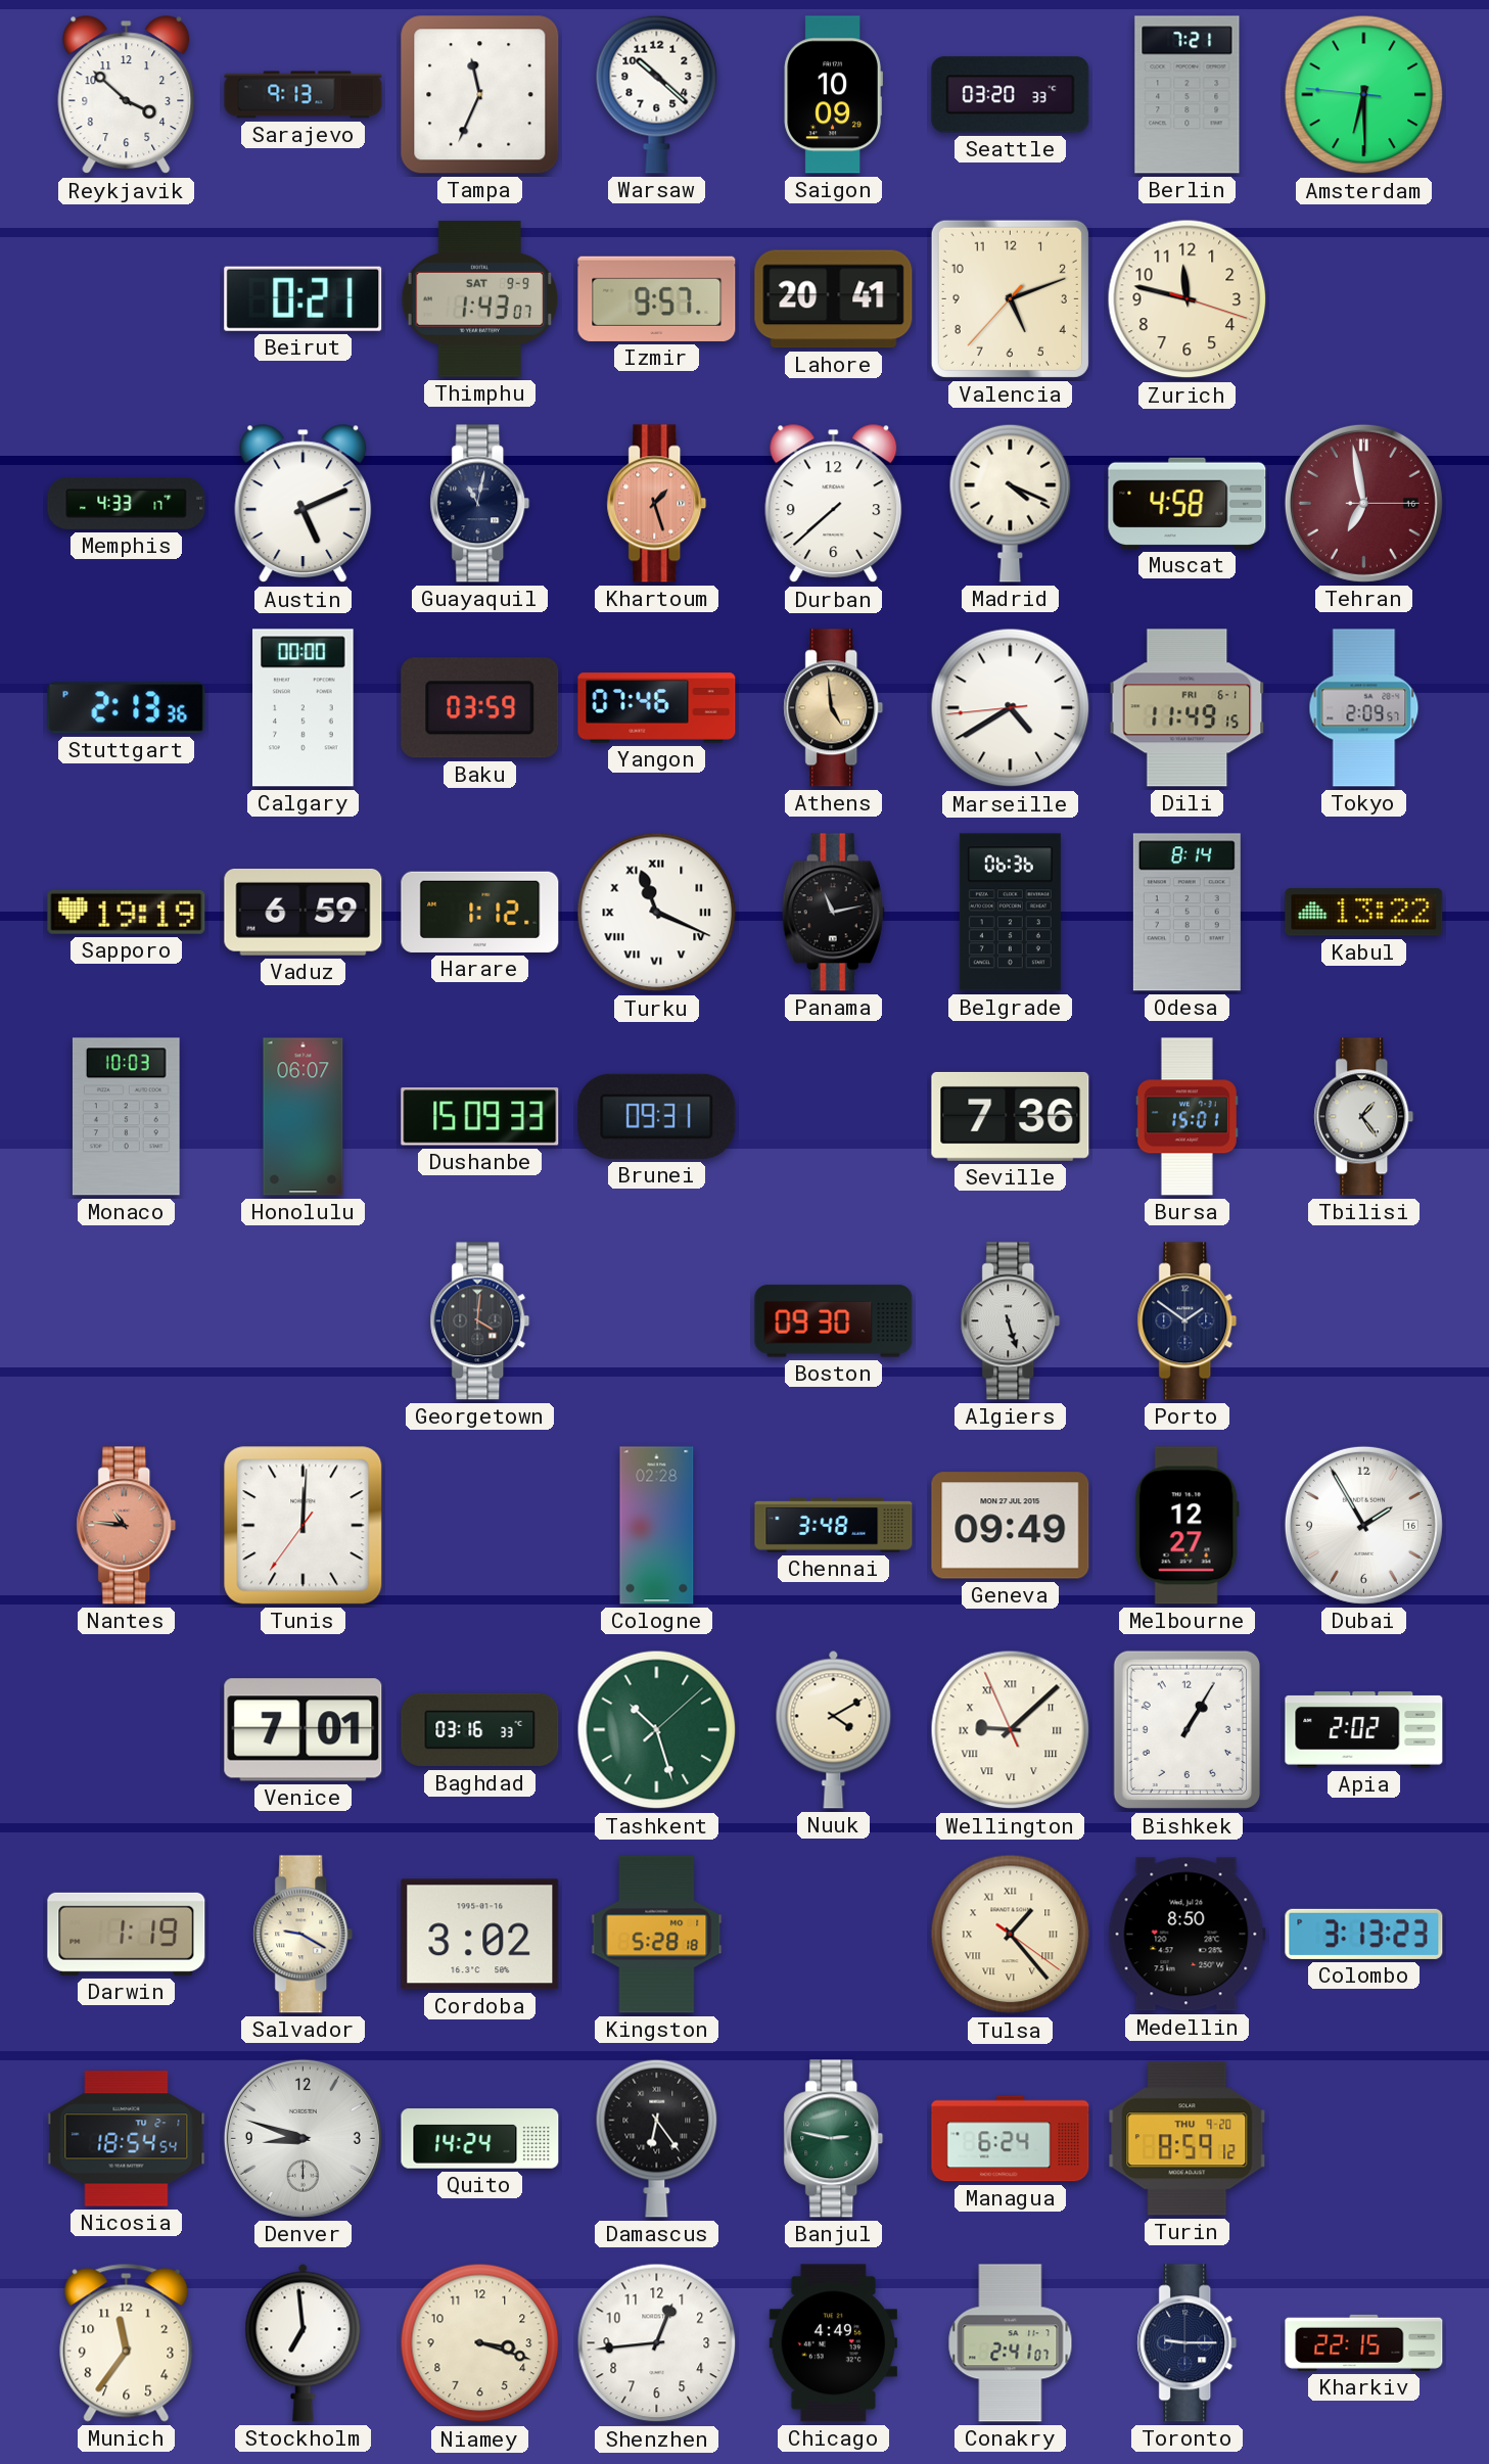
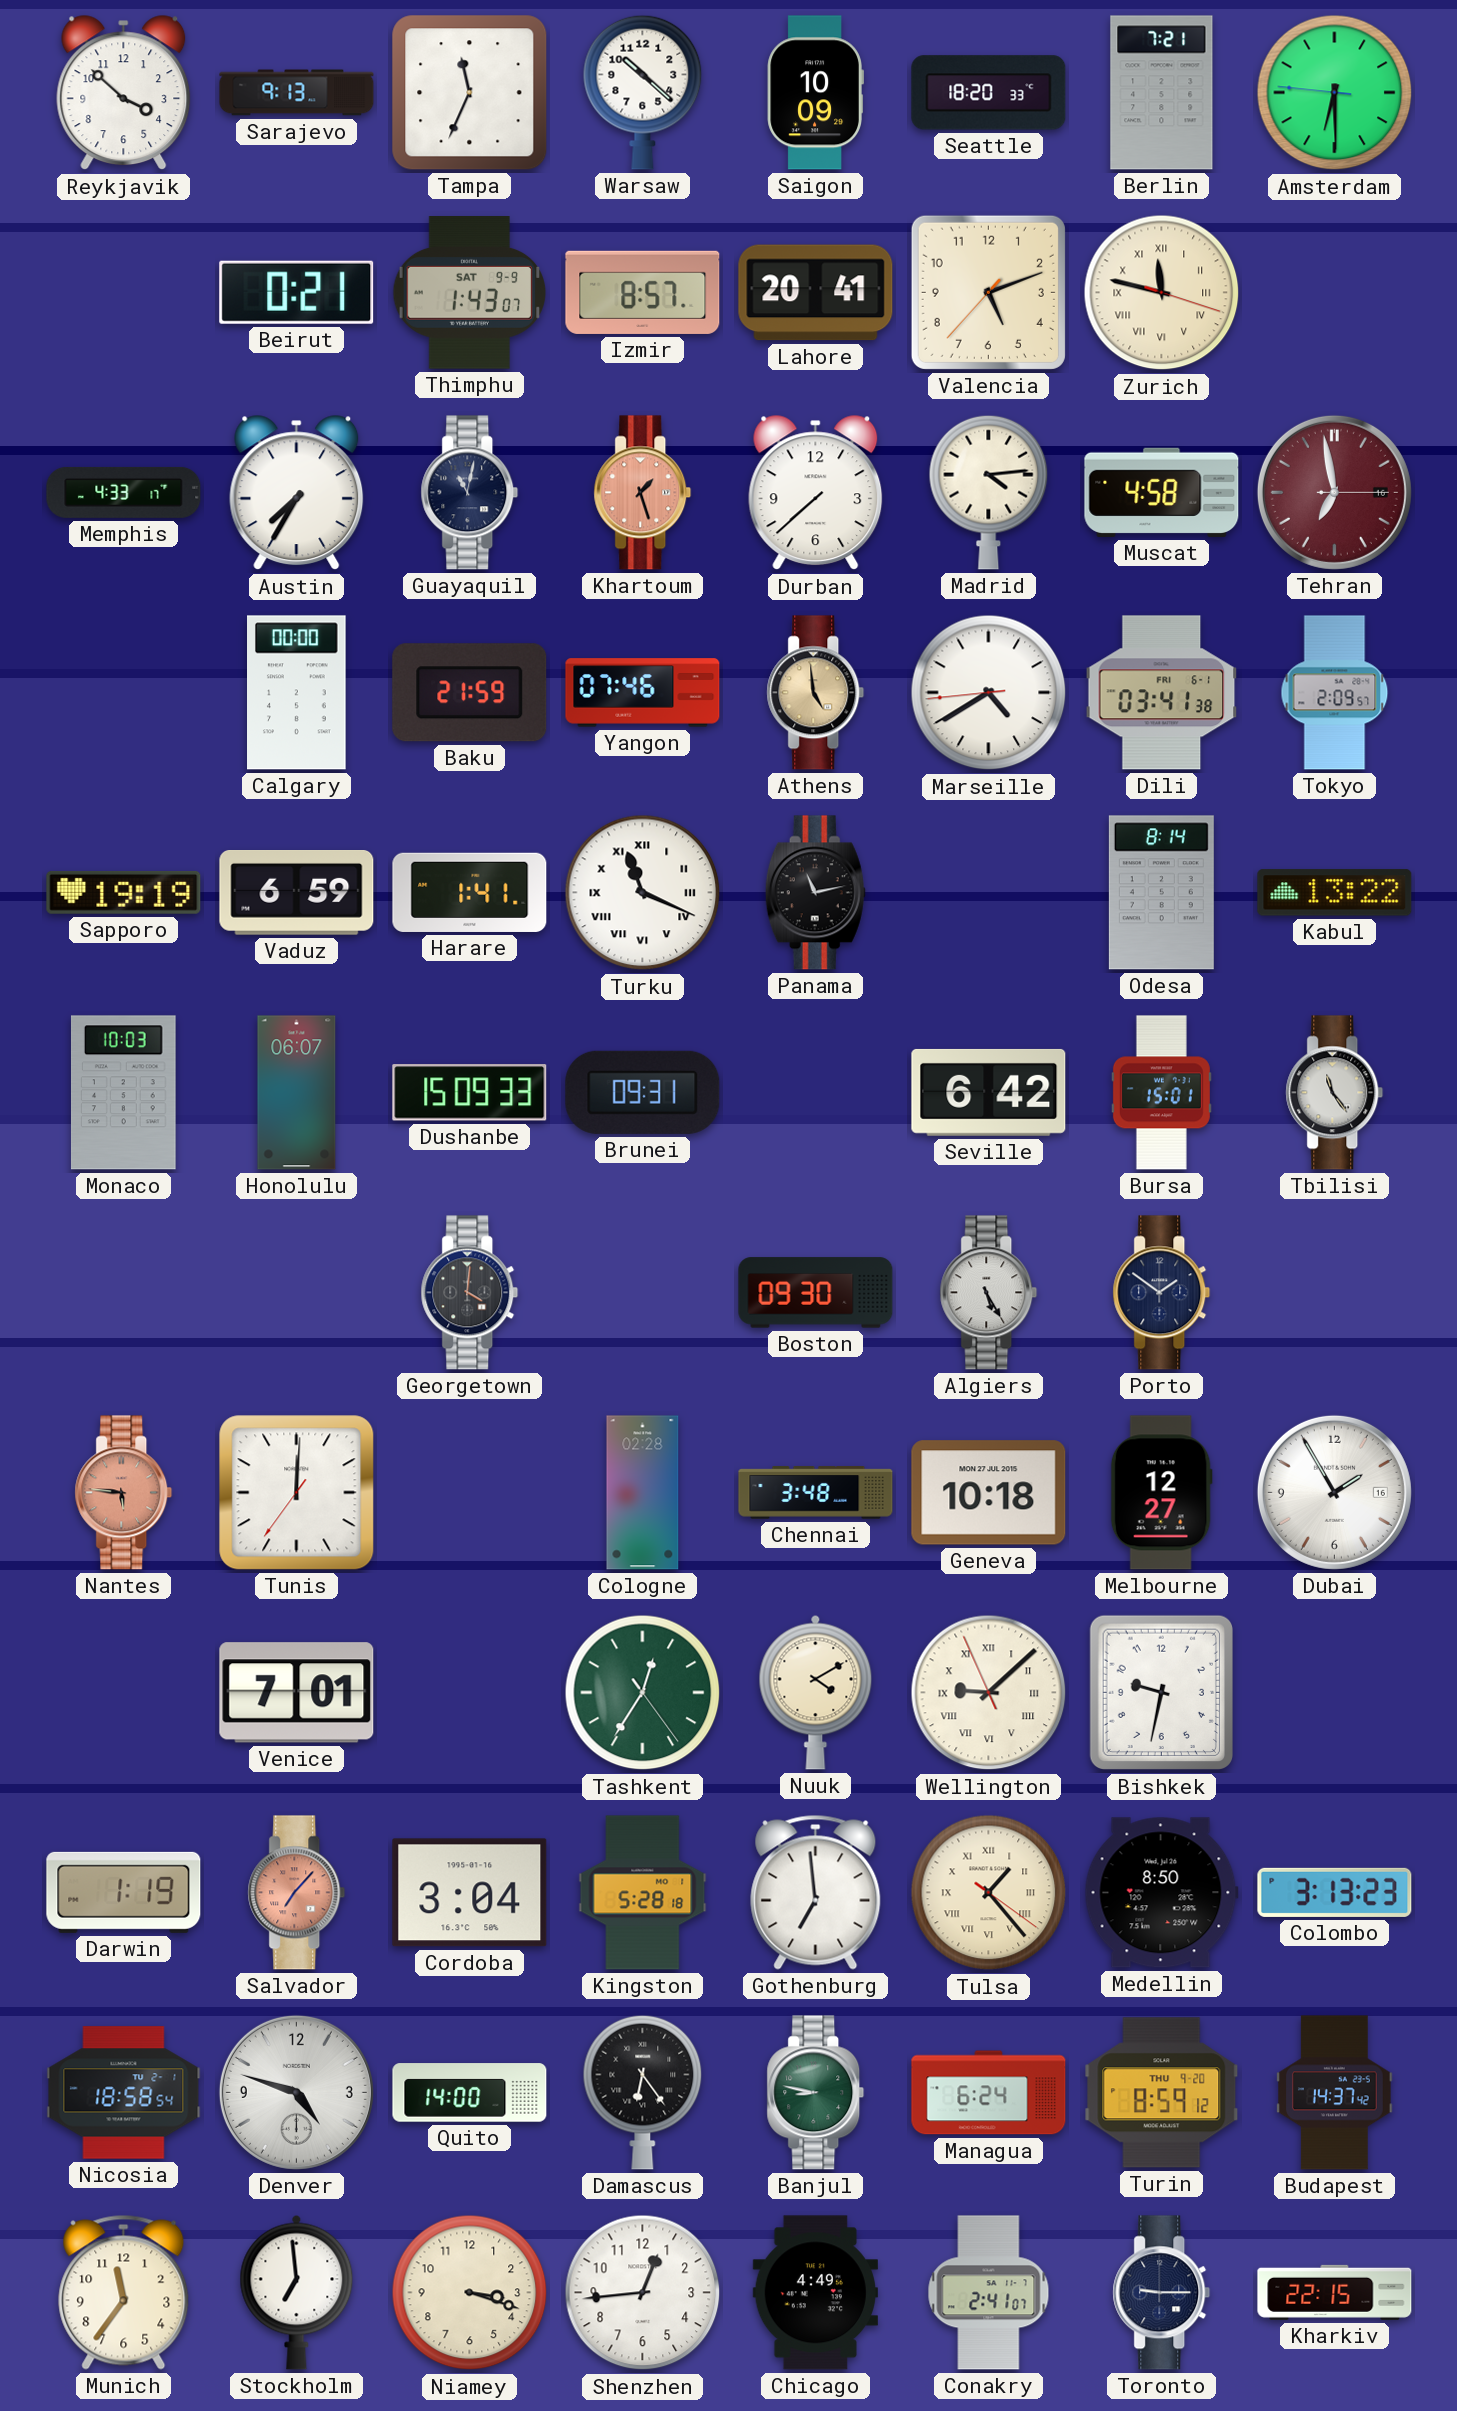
Seattle: 03:20 -> 18:20
Izmir: 9:57 -> 8:57
Zurich numerals: Arabic -> Roman
Austin: 5:11 -> 7:35
Madrid: 4:19 -> 4:14
Stuttgart: 2:13 -> none
Baku: 03:59 -> 21:59
Dili: 11:49 -> 03:41
Harare: 1:12 -> 1:41
Belgrade: 06:36 -> none
Seville: 7:36 -> 6:42
Tbilisi: 1:24 -> 11:24
Algiers: 5:27 -> 5:25
Nantes: 10:46 -> 5:46
Geneva: 09:49 -> 10:18
Baghdad: 03:16 -> none
Tashkent: 10:27 -> 12:35
Bishkek: 1:05 -> 9:32
Apia: 2:02 -> none
Salvador: 9:20 -> 7:07
Salvador dial: cream -> salmon
Cordoba: 3:02 -> 3:04
Gothenburg: none -> 6:59
Nicosia: 18:54 -> 18:58
Denver: 8:48 -> 4:48
Quito: 14:24 -> 14:00
Banjul: 2:47 -> 8:47
Budapest: none -> 14:37
